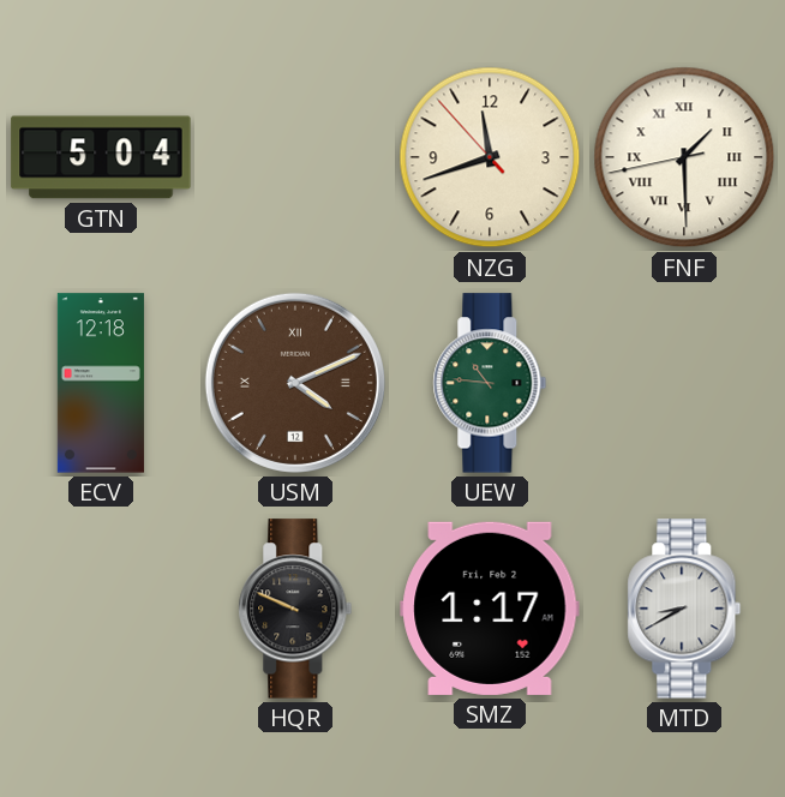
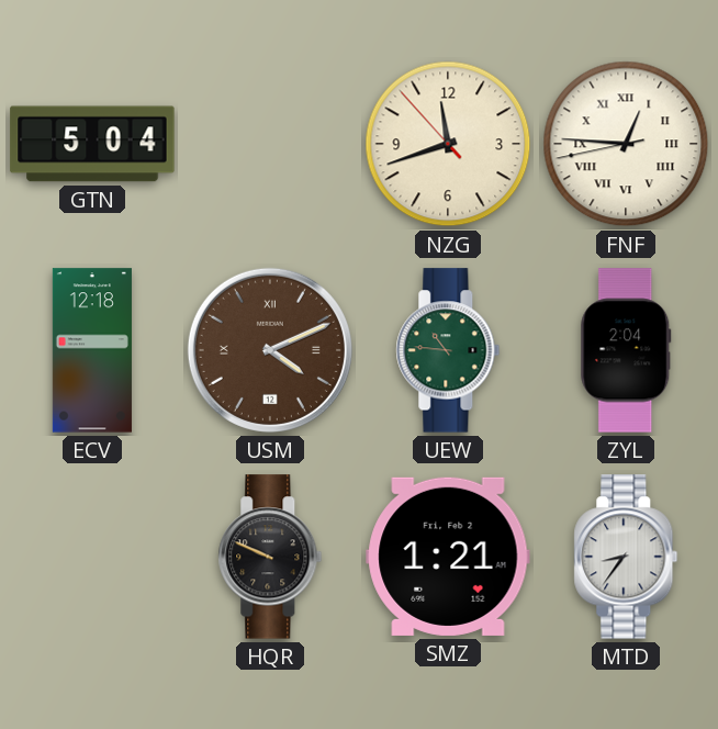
FNF: 1:29 -> 12:45
ZYL: none -> 2:04
SMZ: 1:17 -> 1:21
MTD: 8:40 -> 8:36
